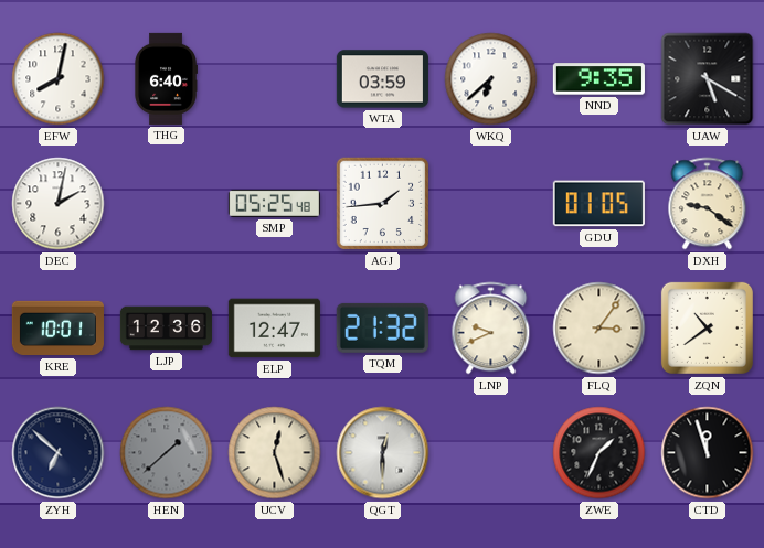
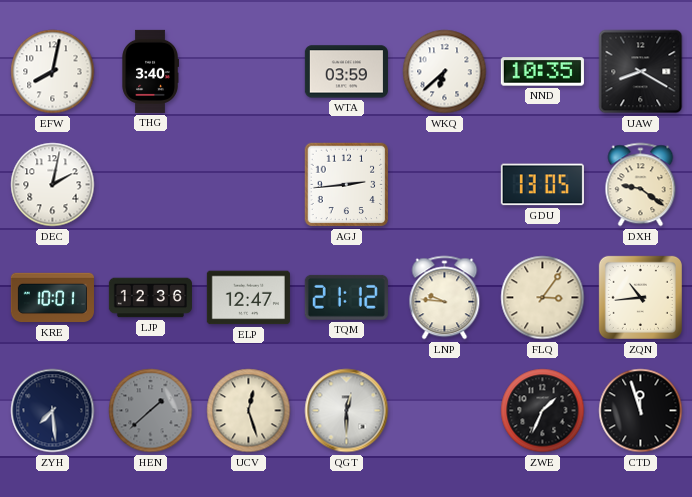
THG: 6:40 -> 3:40
NND: 9:35 -> 10:35
UAW: 5:20 -> 8:20
SMP: 05:25 -> none
AGJ: 1:44 -> 2:44
GDU: 01:05 -> 13:05
TQM: 21:32 -> 21:12
LNP: 9:41 -> 9:46
ZQN: 10:39 -> 10:44
ZYH: 6:52 -> 7:29
